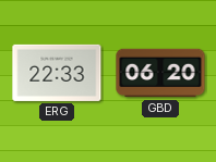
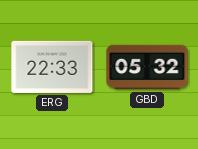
GBD: 06:20 -> 05:32
